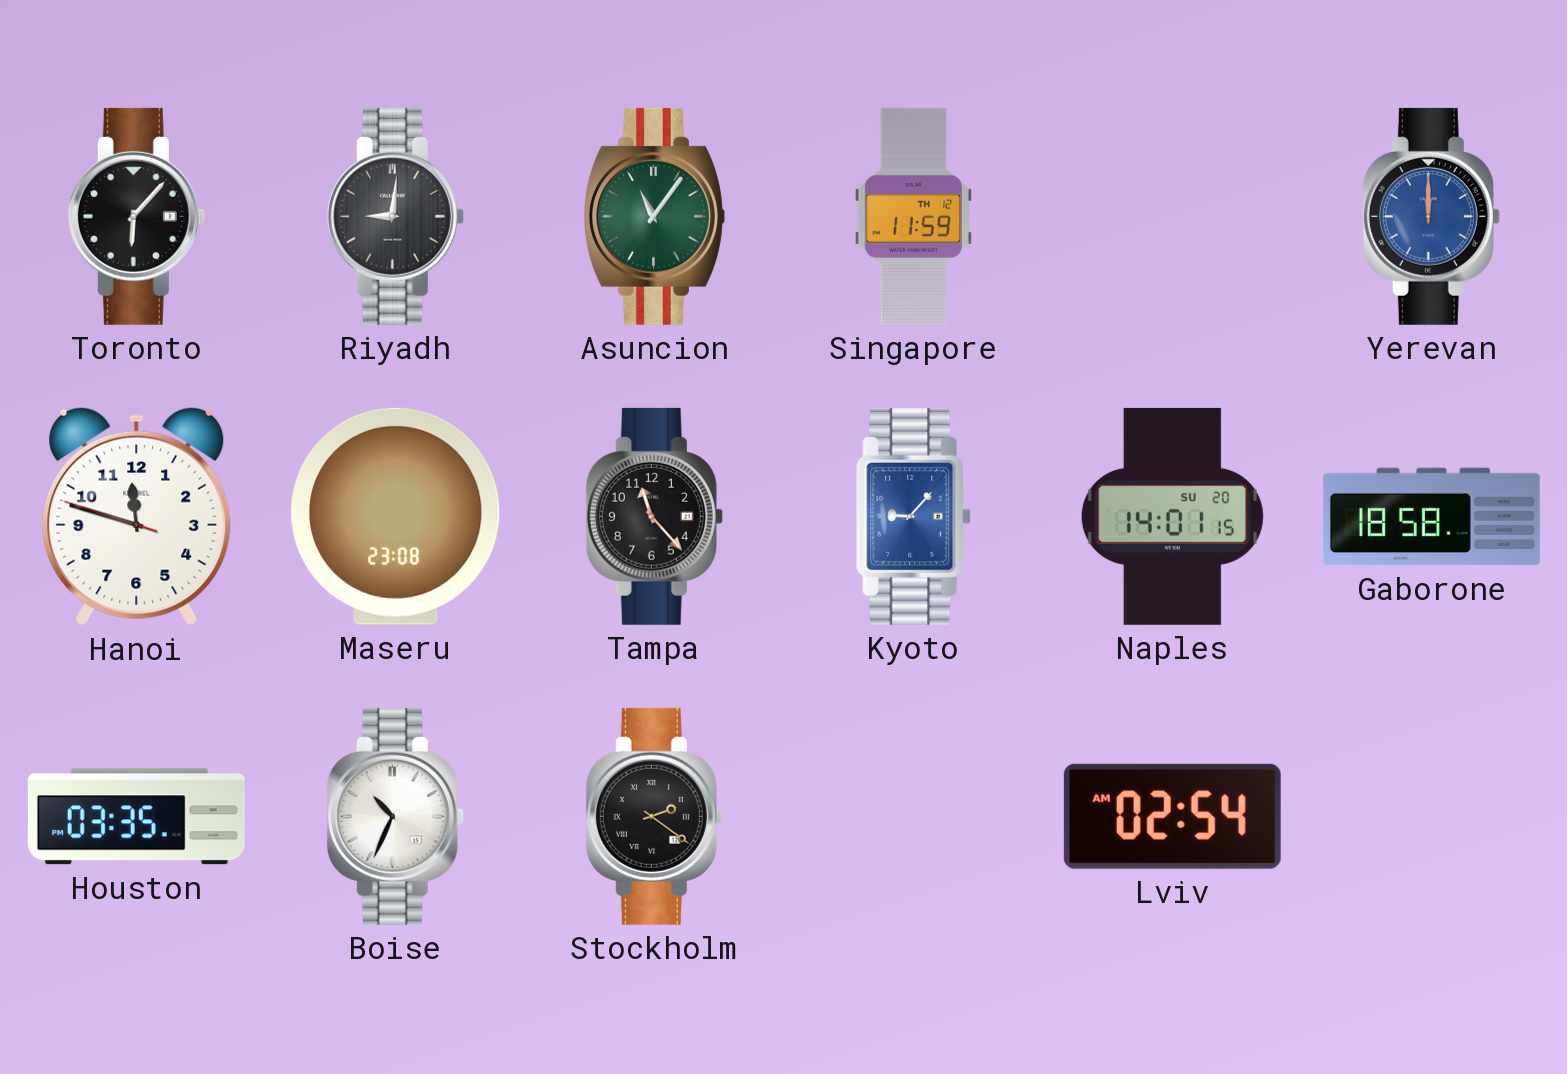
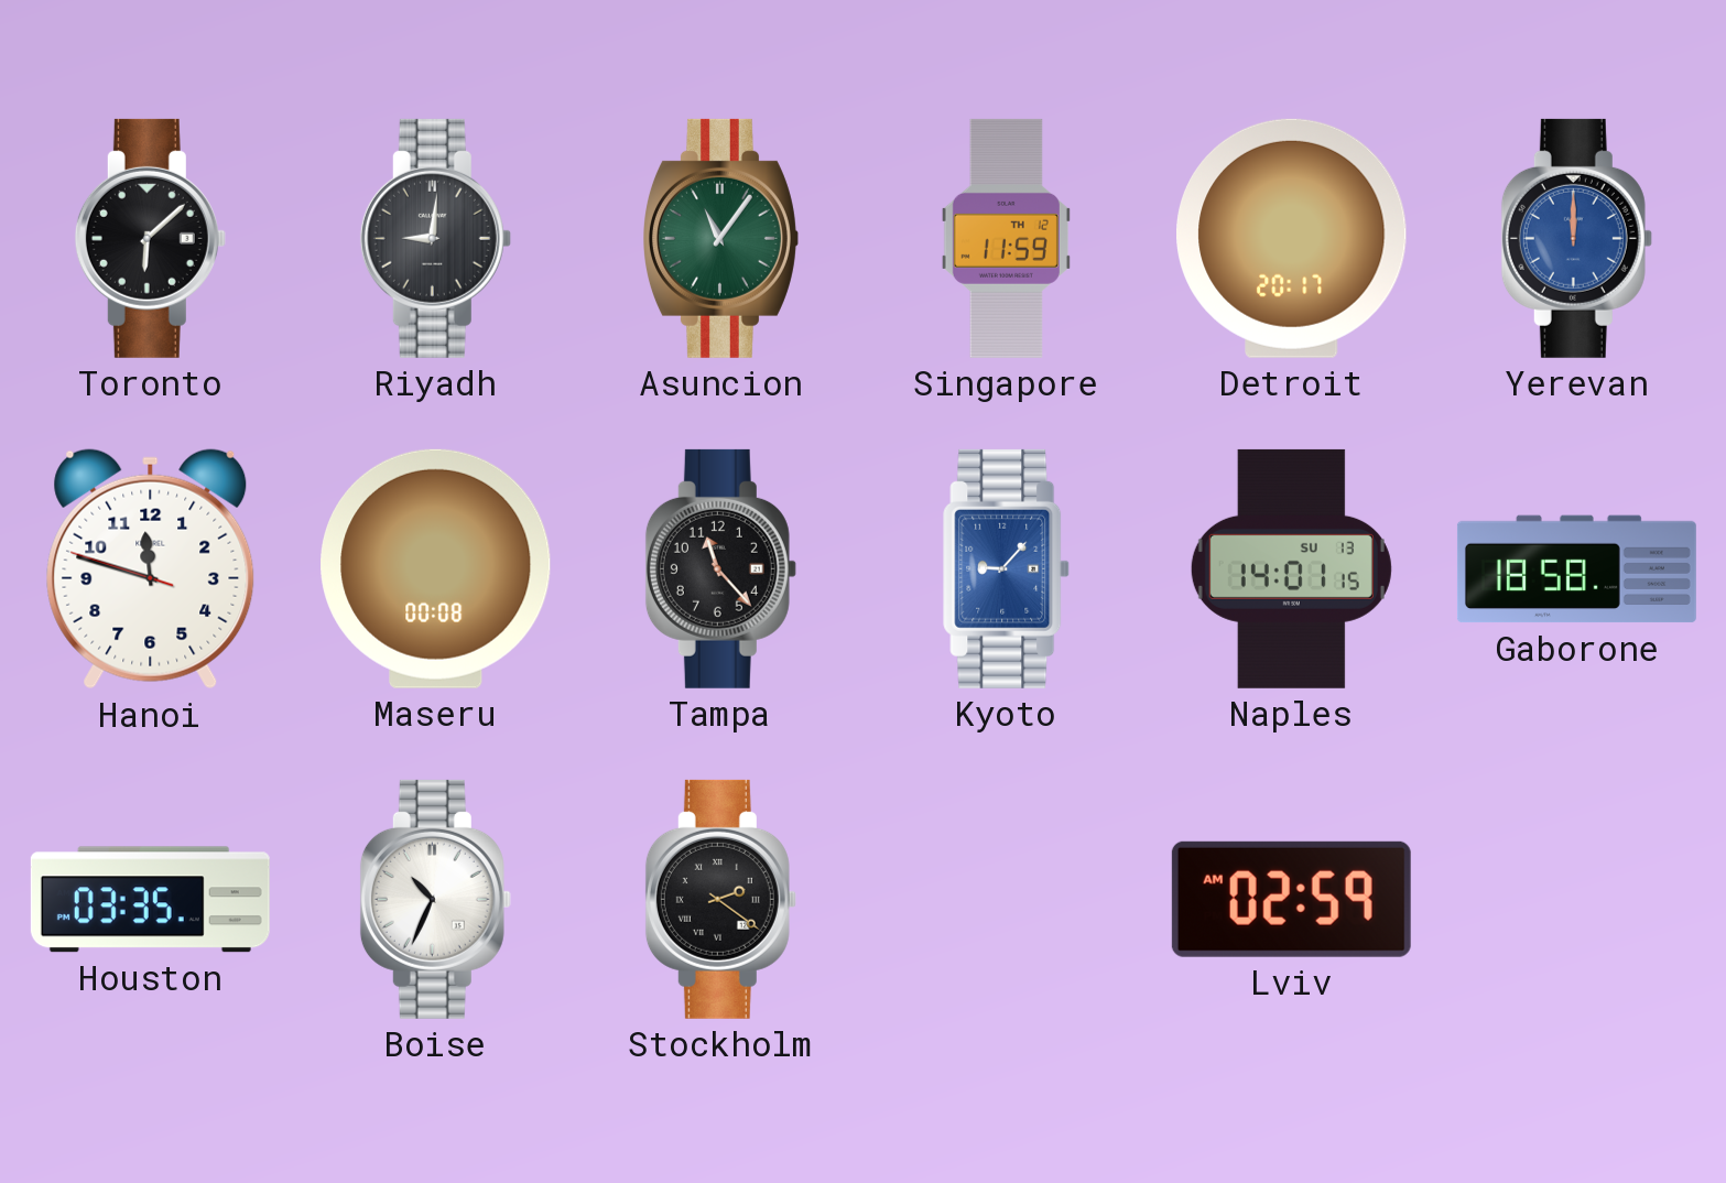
Toronto: 6:07 -> 6:08
Detroit: none -> 20:17
Maseru: 23:08 -> 00:08
Naples date: SU 20 -> SU 13
Lviv: 02:54 -> 02:59
